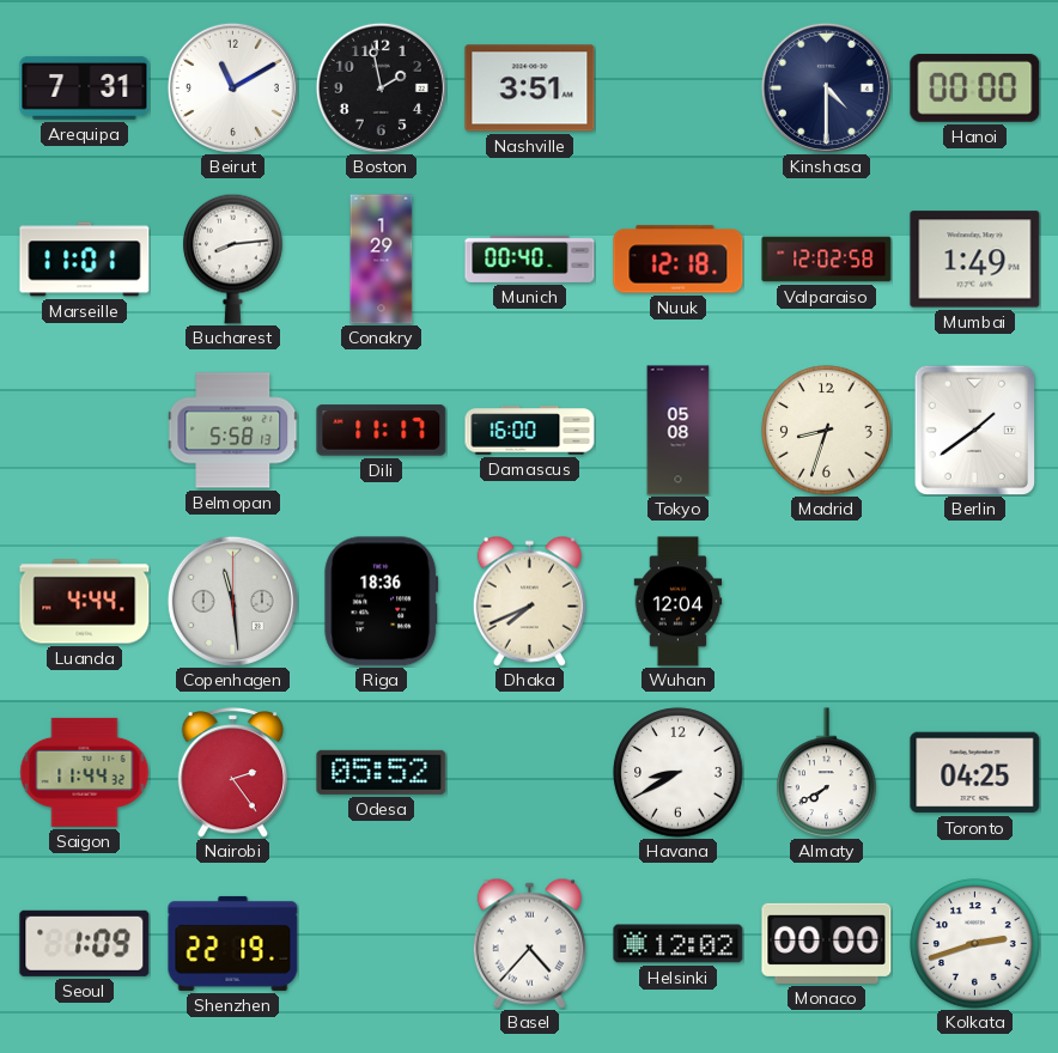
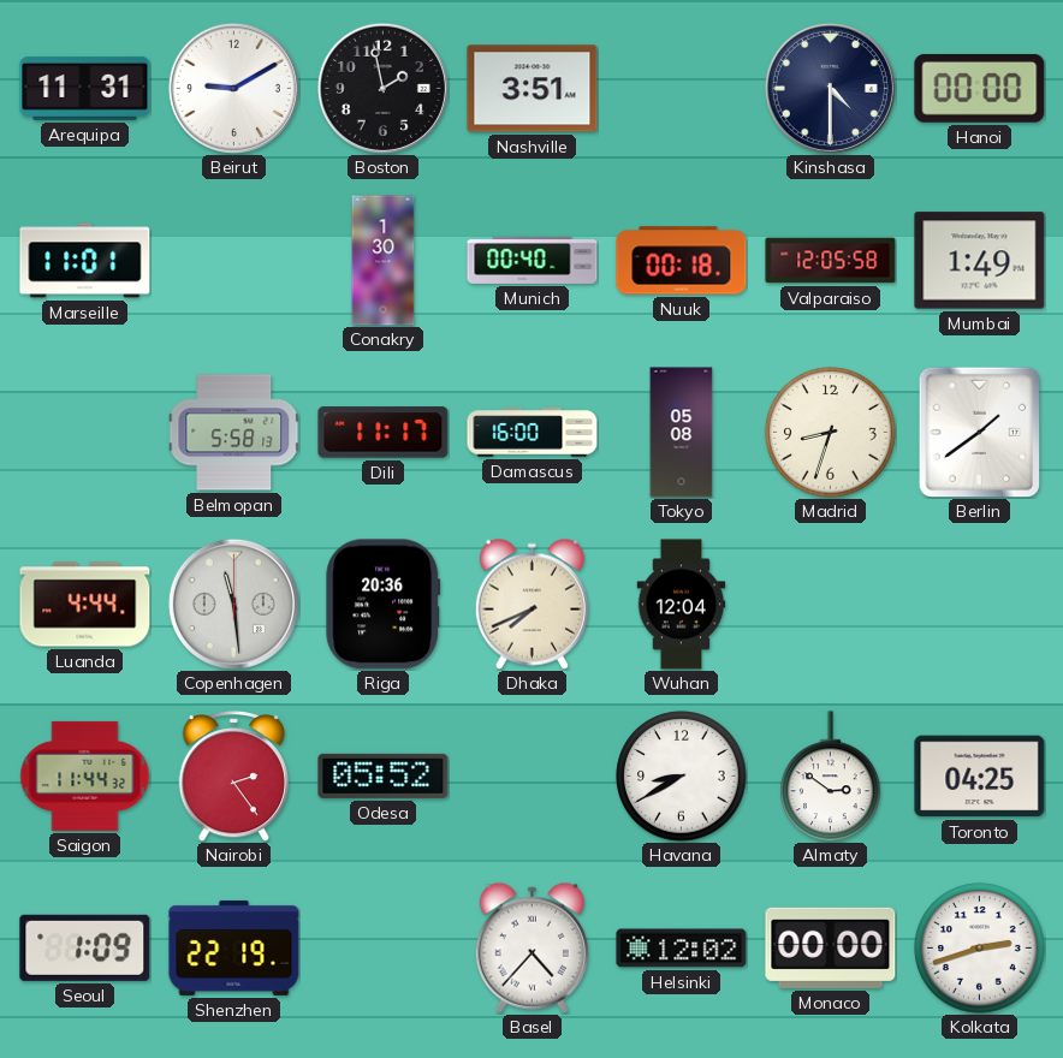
Arequipa: 7:31 -> 11:31
Beirut: 11:10 -> 9:10
Bucharest: 8:14 -> none
Conakry: 1:29 -> 1:30
Nuuk: 12:18 -> 00:18
Valparaiso: 12:02 -> 12:05
Riga: 18:36 -> 20:36
Almaty: 7:40 -> 2:51
